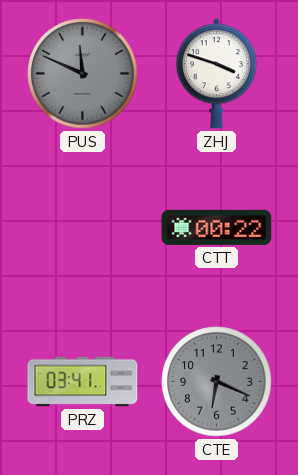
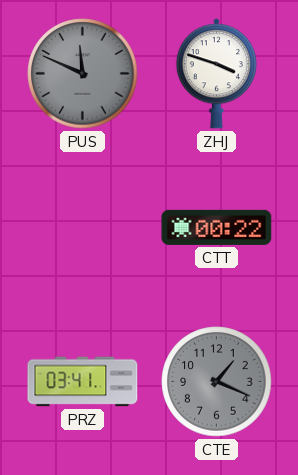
CTE: 6:19 -> 1:19
